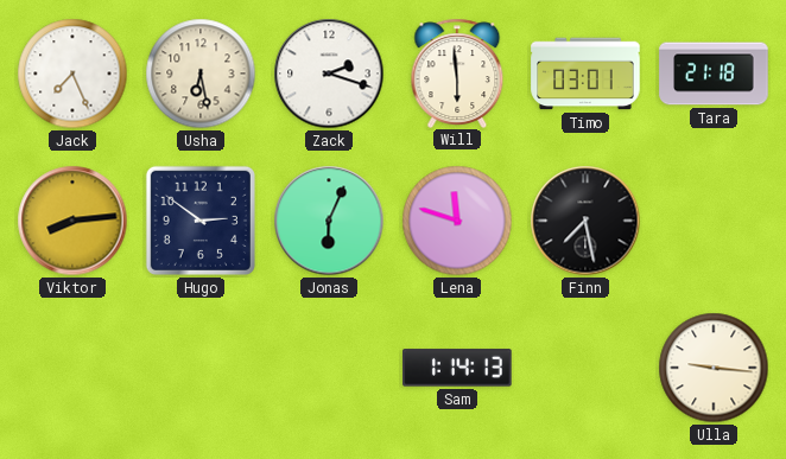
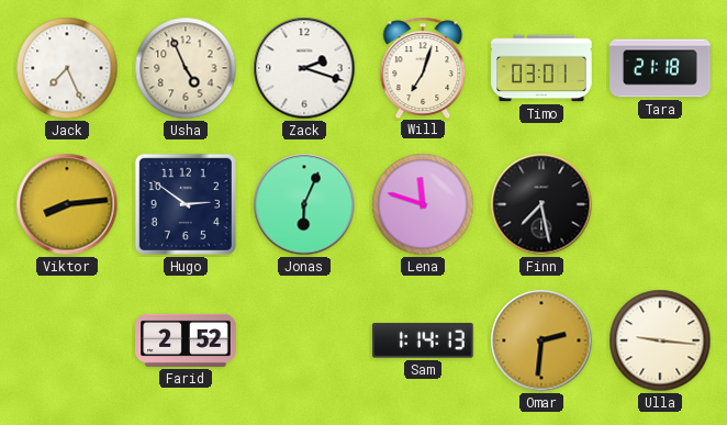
Usha: 6:28 -> 4:56
Will: 5:59 -> 7:03
Farid: none -> 2:52
Omar: none -> 2:31
